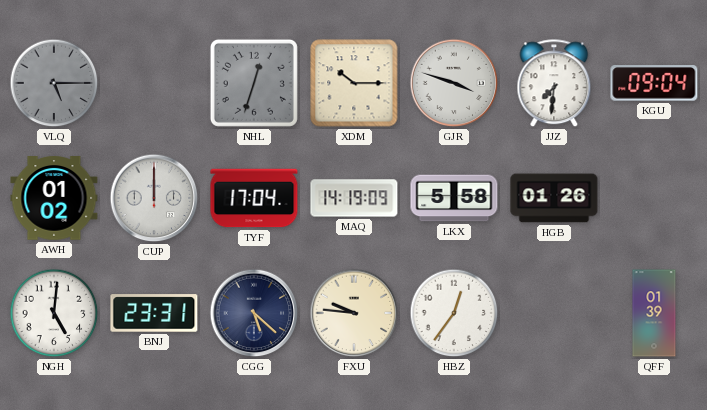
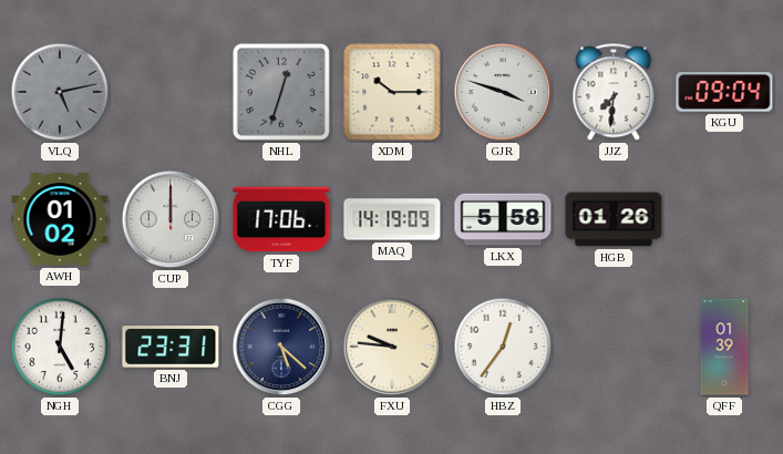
VLQ: 5:15 -> 5:13
TYF: 17:04 -> 17:06
